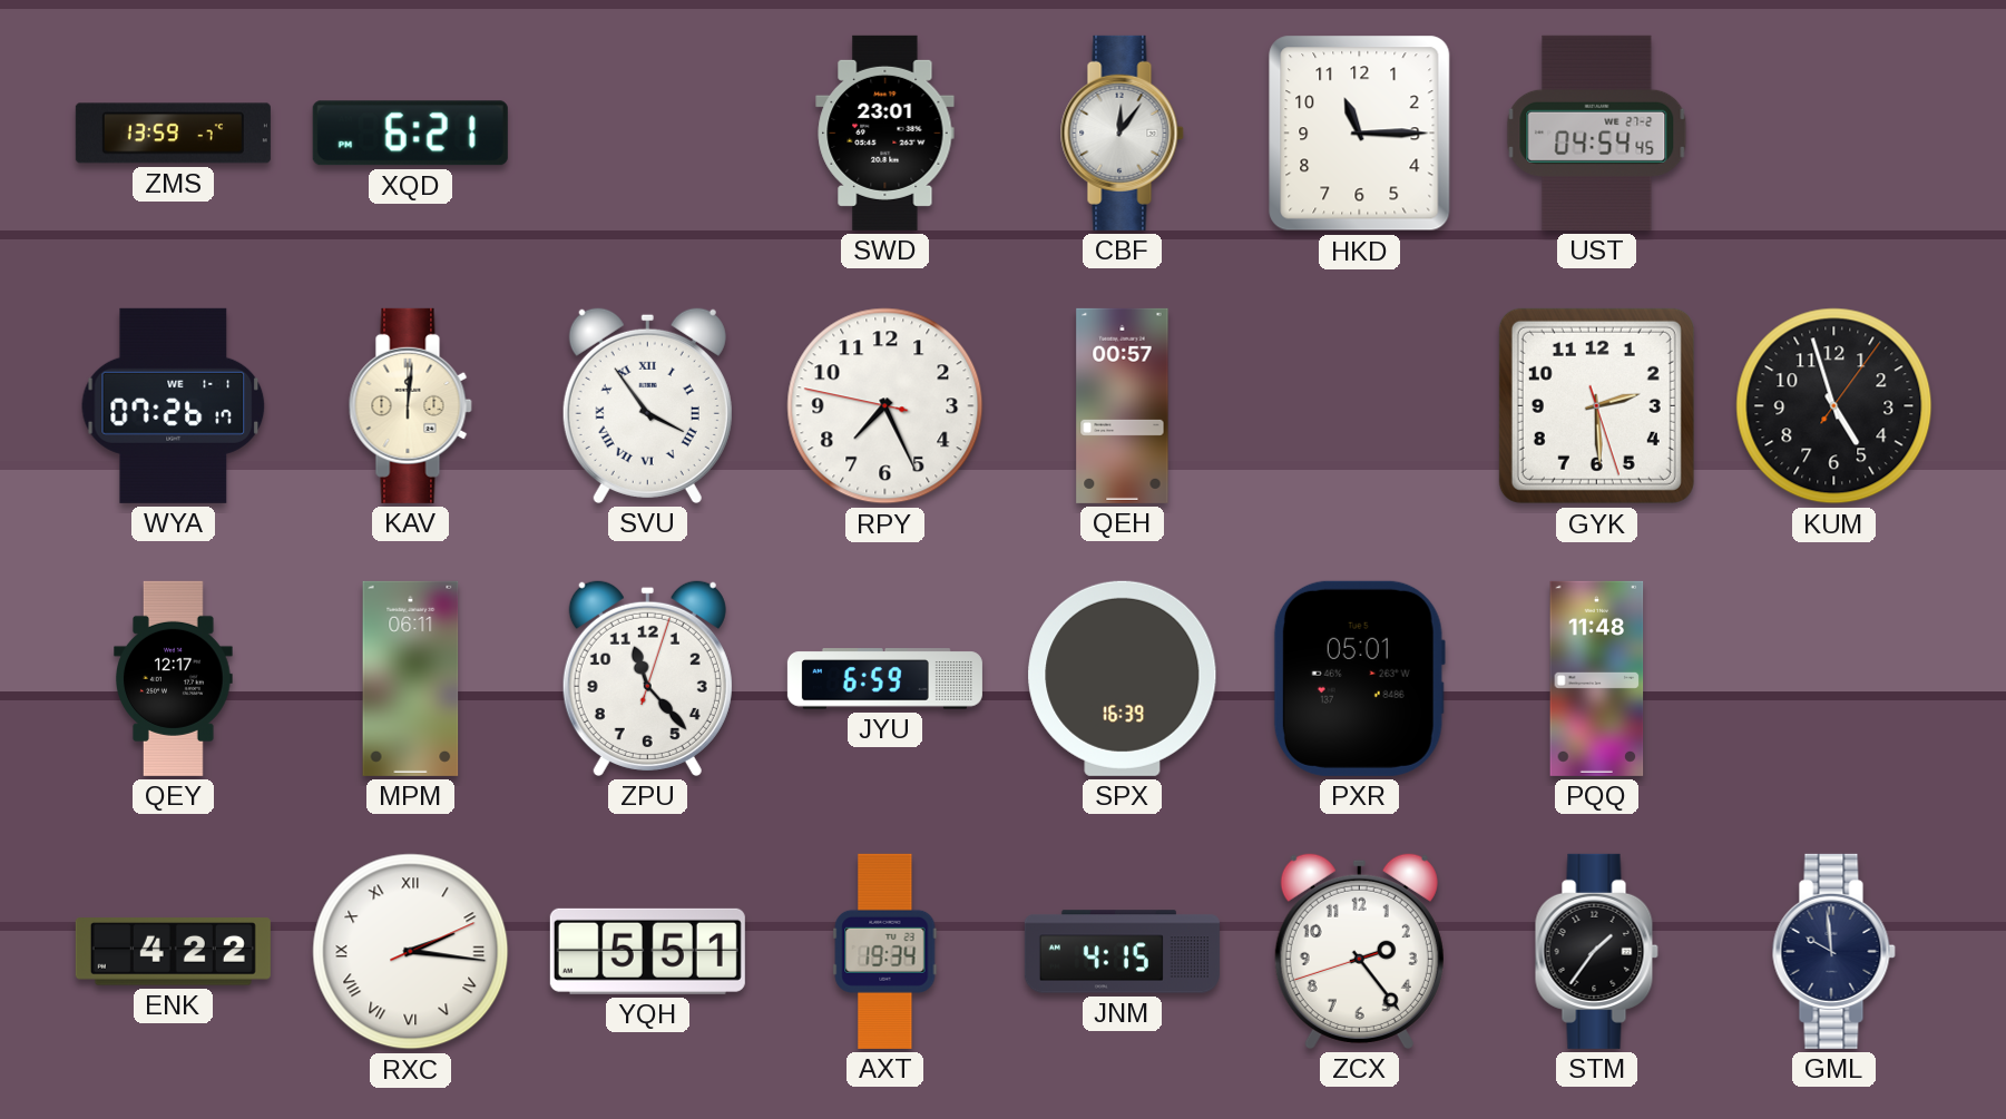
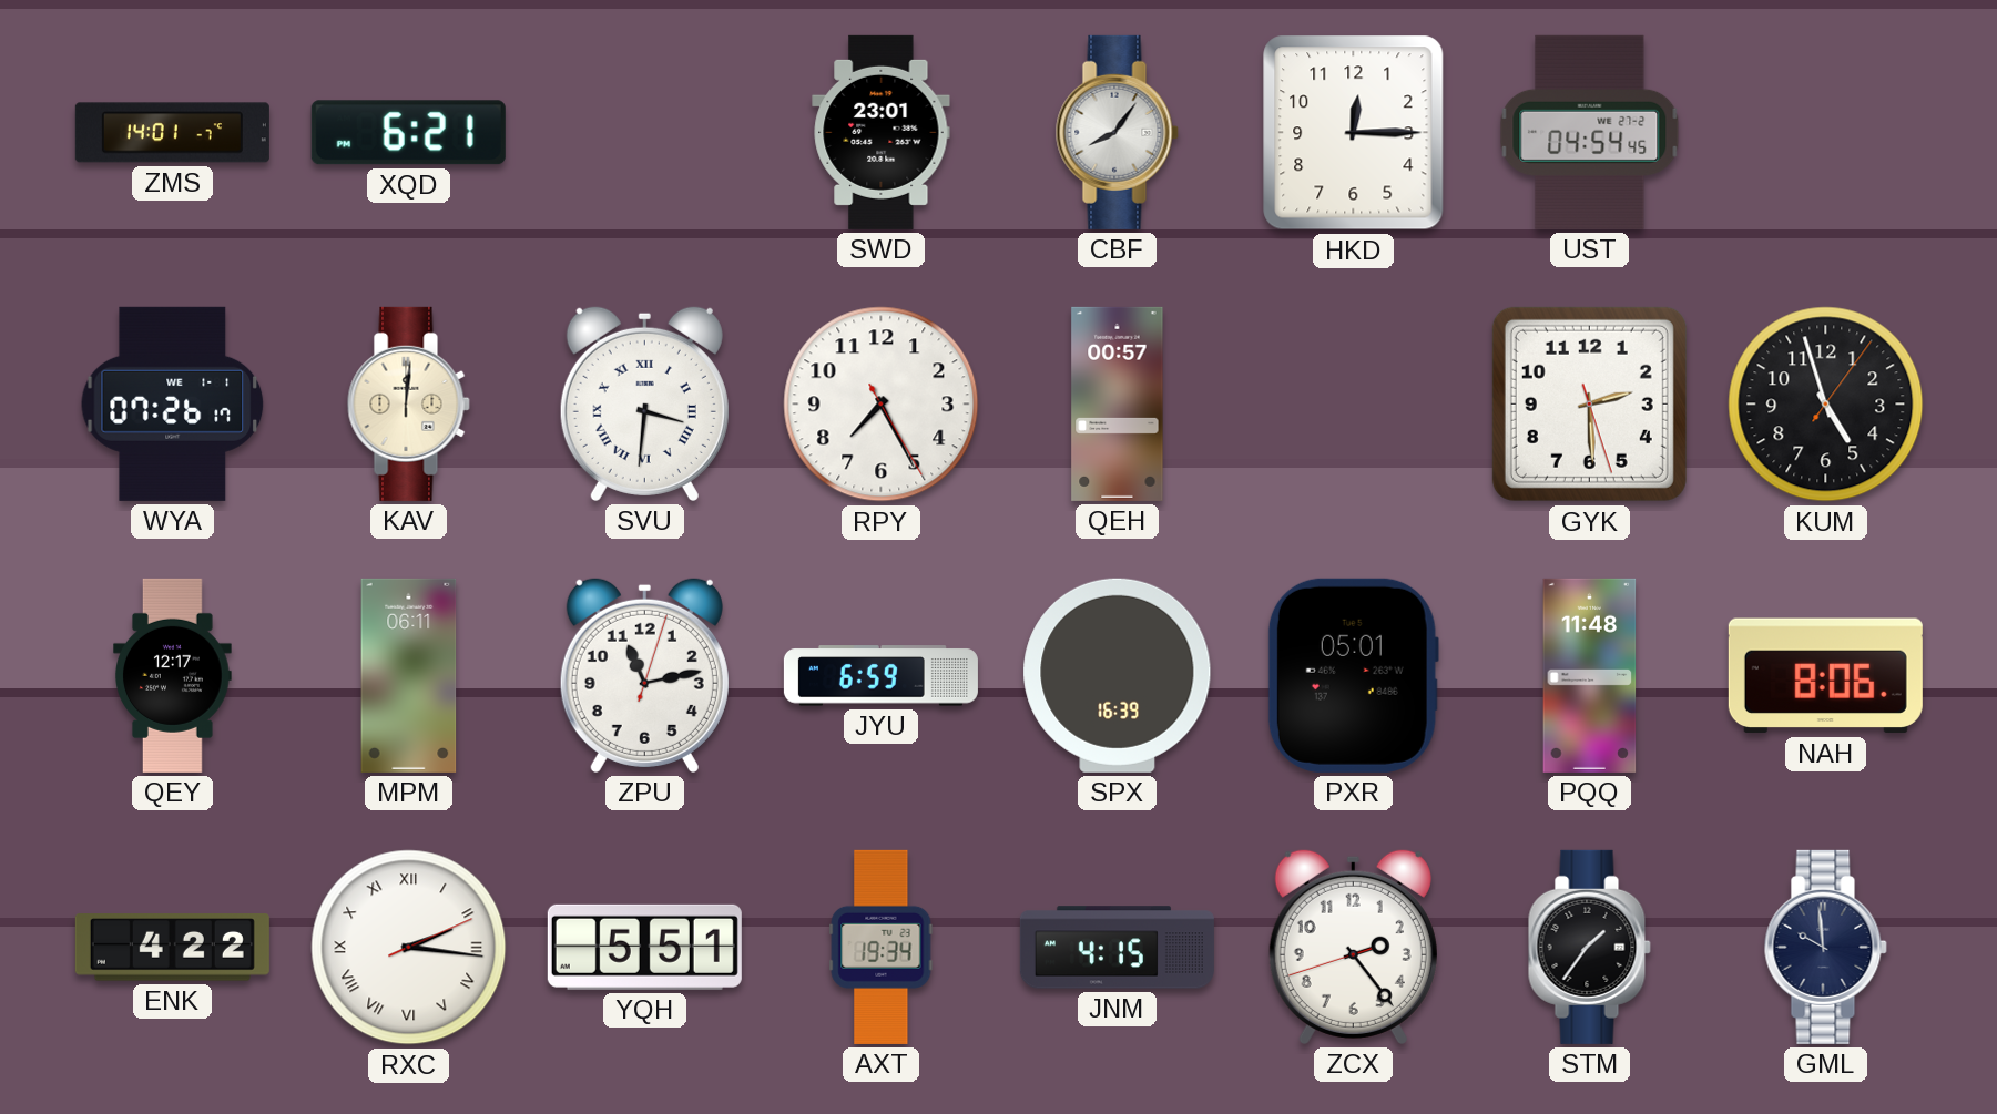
ZMS: 13:59 -> 14:01
CBF: 12:06 -> 8:06
HKD: 11:15 -> 12:15
SVU: 3:54 -> 3:31
RPY: 7:25:47 -> 7:25:25
ZPU: 11:23 -> 11:13
NAH: none -> 8:06
